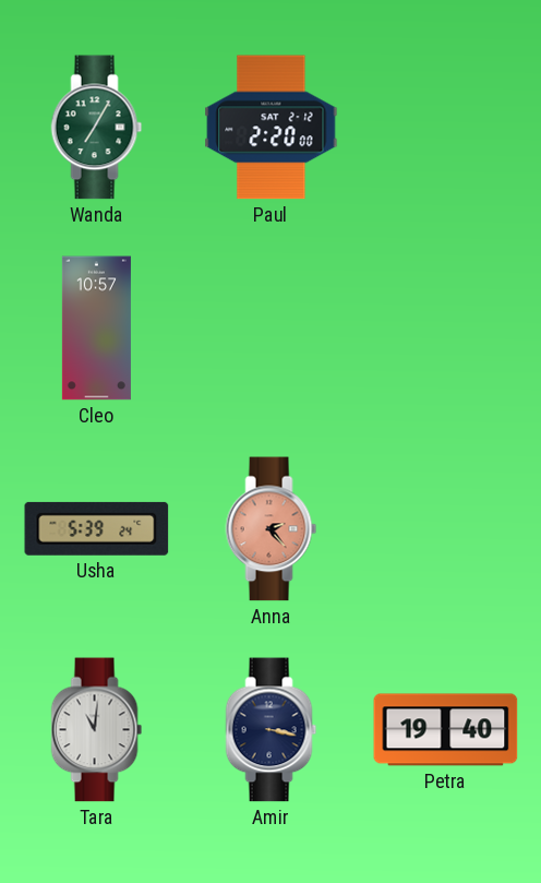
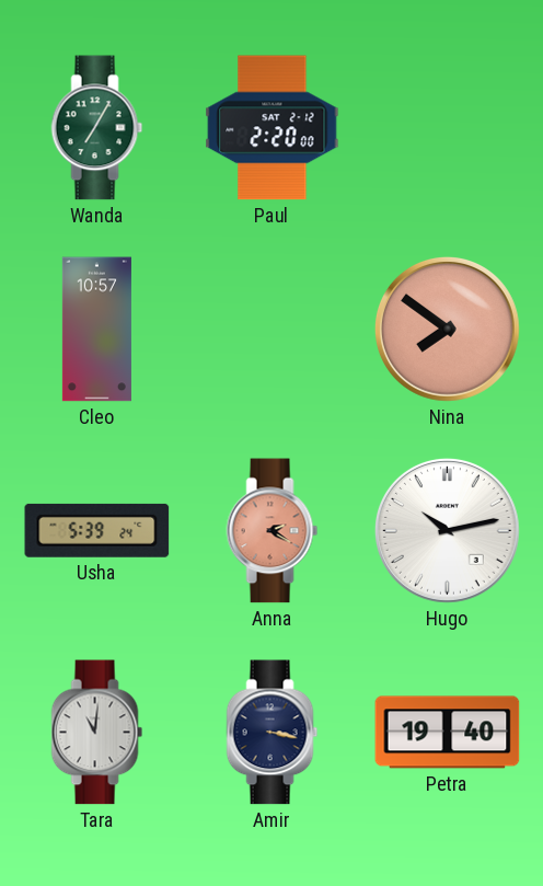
Nina: none -> 7:51
Anna: 2:23 -> 2:20
Hugo: none -> 10:13
